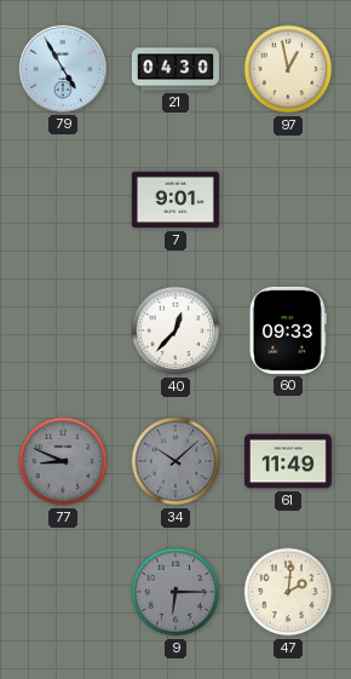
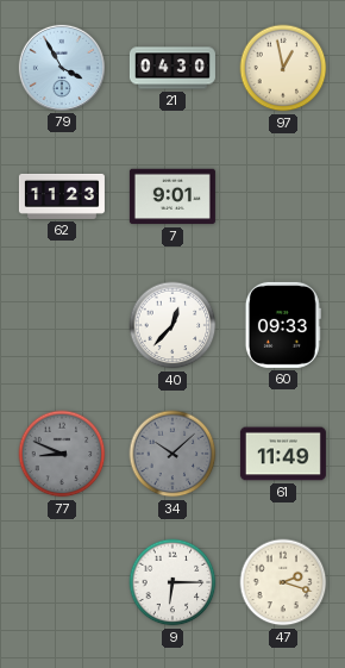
79: 4:55 -> 3:55
62: none -> 11:23
9 dial: grey -> white
47: 2:01 -> 2:18
